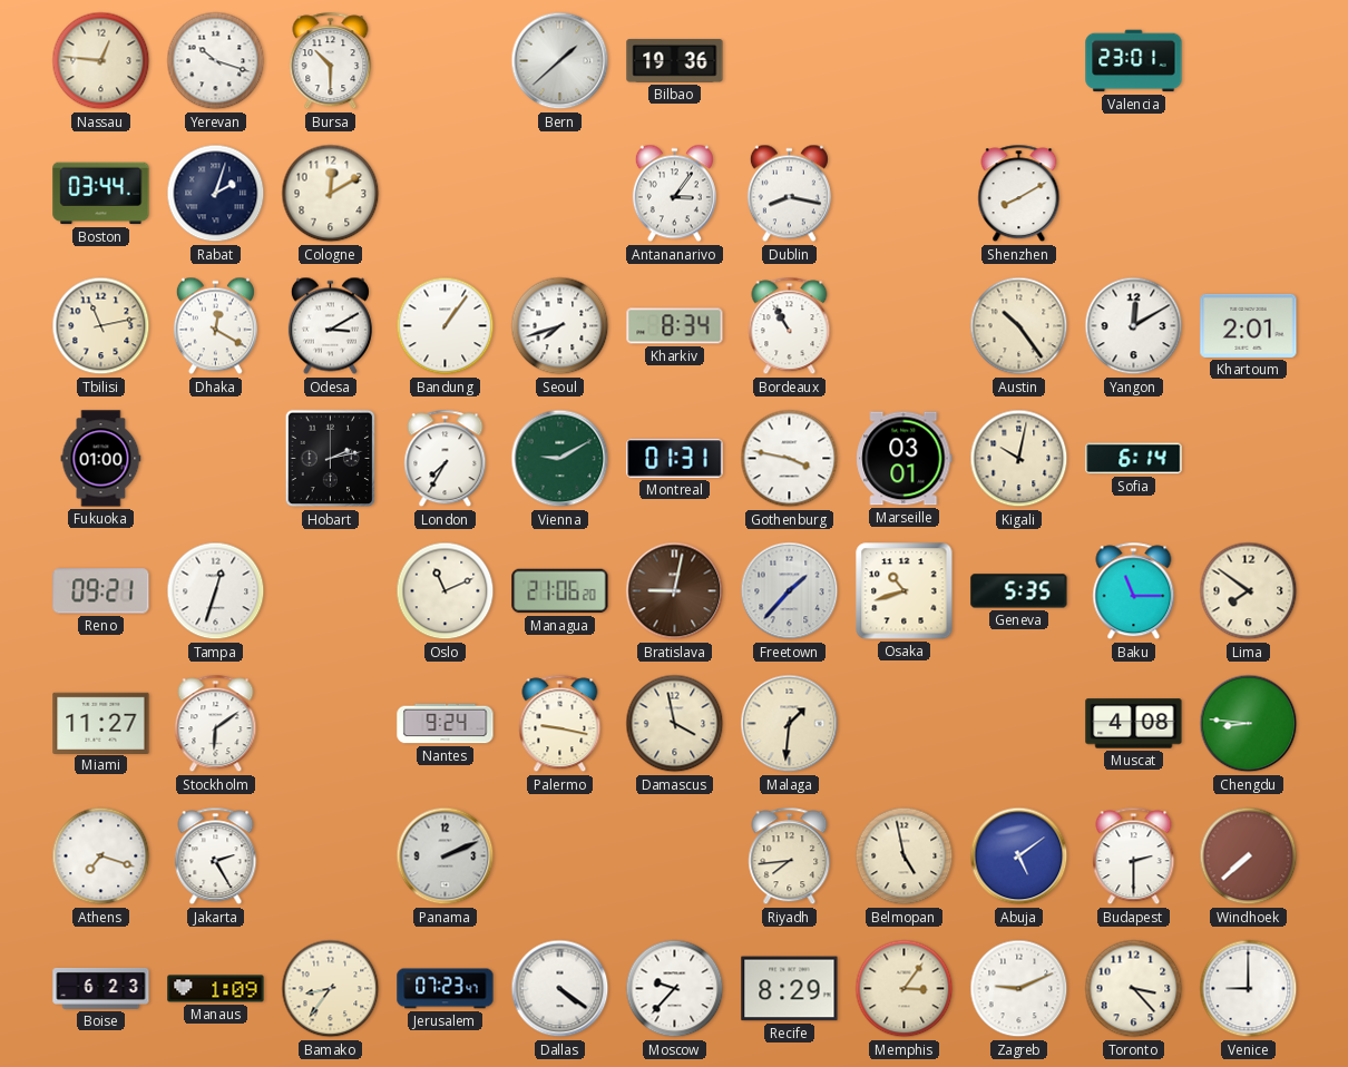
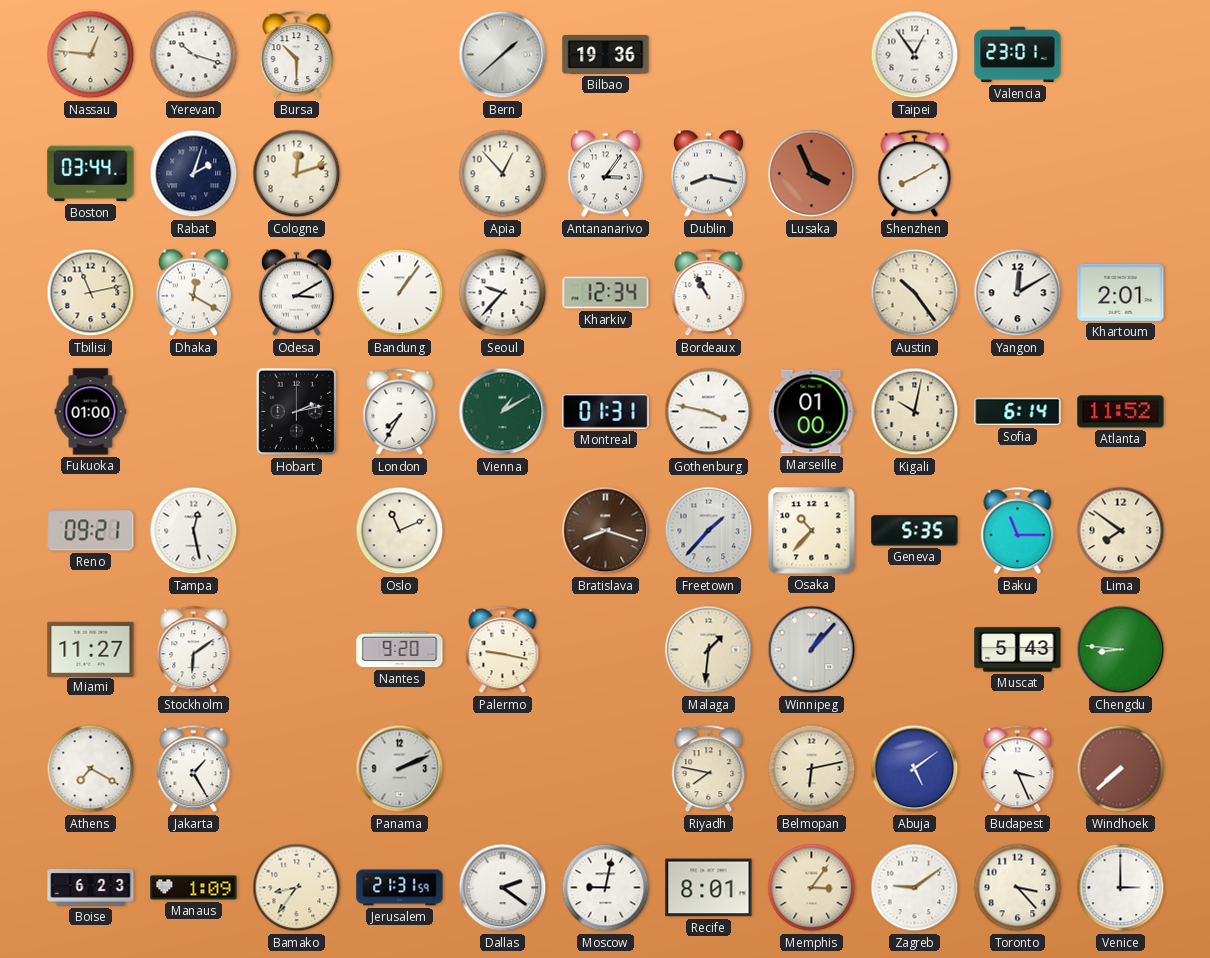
Taipei: none -> 12:54
Cologne: 12:10 -> 12:12
Apia: none -> 12:53
Lusaka: none -> 3:56
Seoul: 7:42 -> 9:37
Kharkiv: 8:34 -> 12:34
Vienna: 9:10 -> 1:10
Marseille: 03:01 -> 01:00
Atlanta: none -> 11:52
Tampa: 12:33 -> 12:28
Managua: 21:06 -> none
Bratislava: 9:02 -> 8:18
Osaka: 10:42 -> 10:37
Nantes: 9:24 -> 9:20
Damascus: 3:58 -> none
Winnipeg: none -> 1:07
Muscat: 4:08 -> 5:43
Athens: 7:18 -> 7:20
Jakarta: 2:25 -> 1:25
Riyadh: 7:44 -> 7:47
Belmopan: 4:58 -> 6:13
Budapest: 2:30 -> 3:26
Jerusalem: 07:23 -> 21:31
Dallas: 4:21 -> 2:21
Moscow: 9:37 -> 9:02
Recife: 8:29 -> 8:01
Zagreb: 9:11 -> 9:09
Venice: 9:00 -> 3:00
